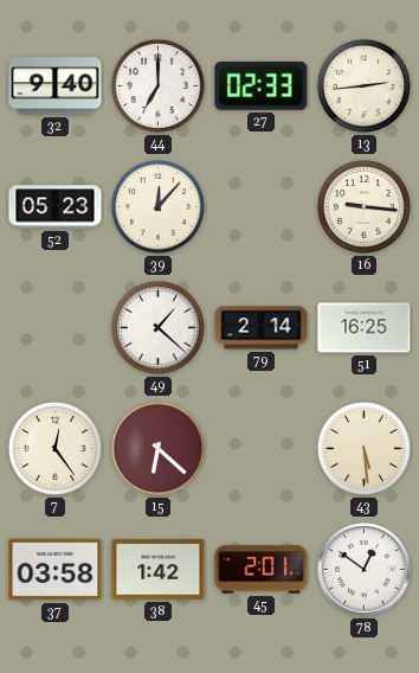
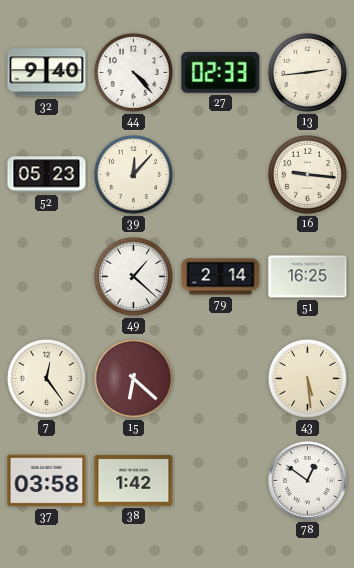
44: 7:00 -> 4:23
45: 2:01 -> none
